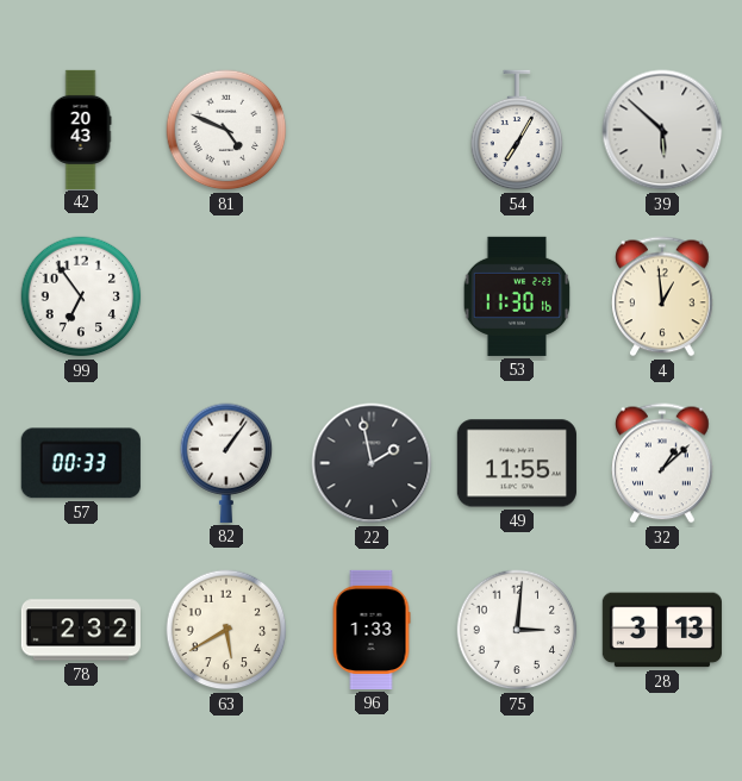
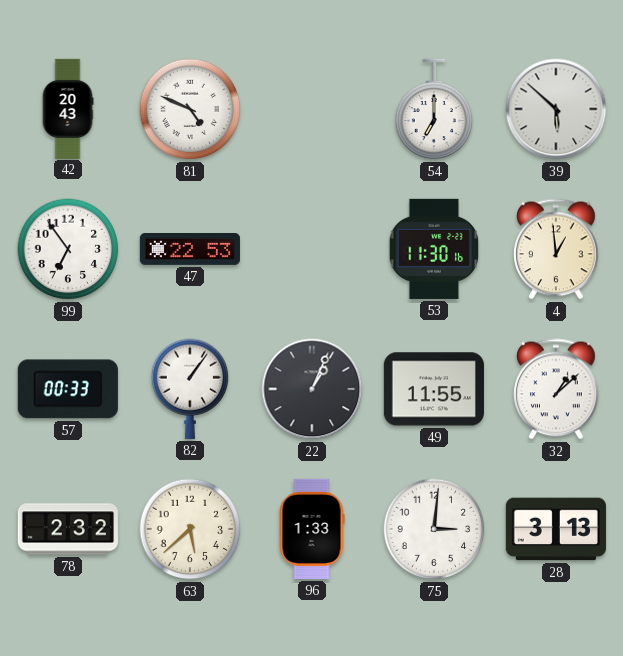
54: 7:05 -> 7:00
47: none -> 22:53
22: 1:58 -> 1:04
63: 5:40 -> 5:38
